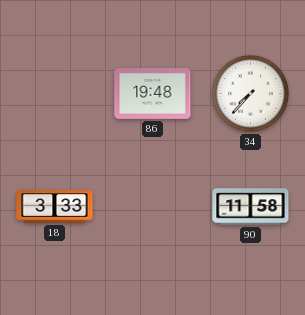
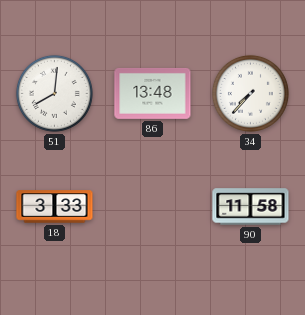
51: none -> 8:01
86: 19:48 -> 13:48
